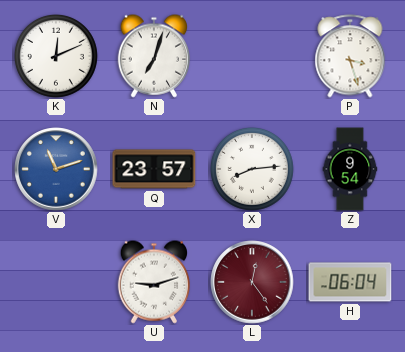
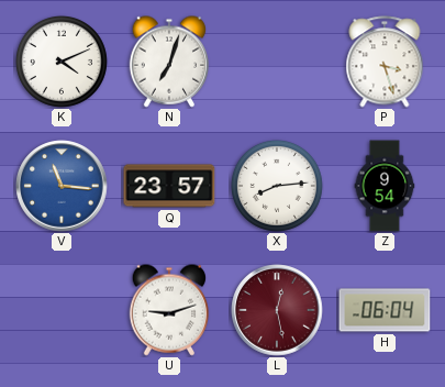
K: 12:11 -> 4:11
V: 11:12 -> 11:16
L: 12:24 -> 12:28
